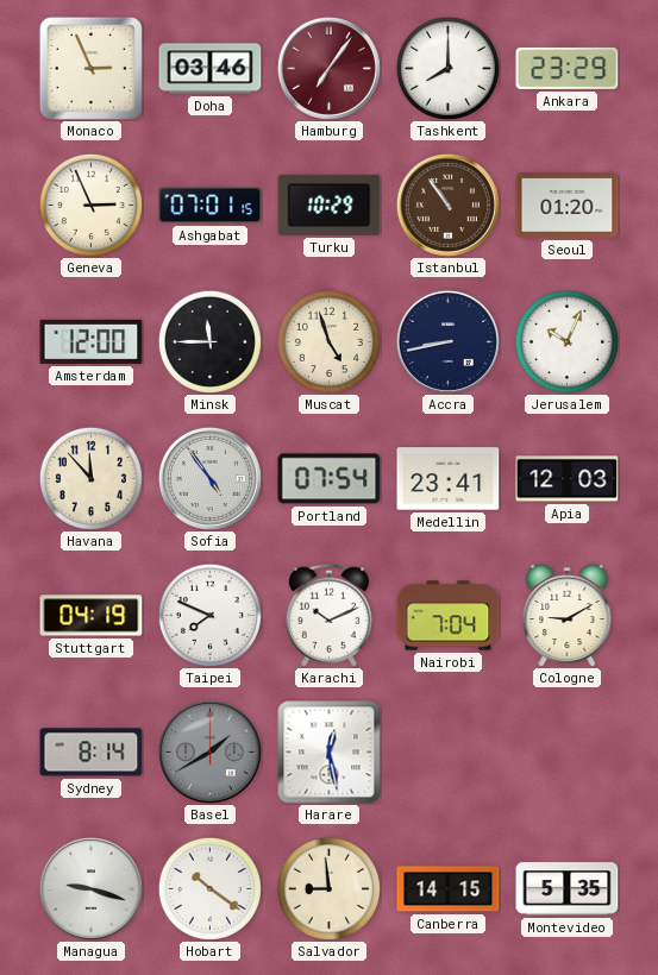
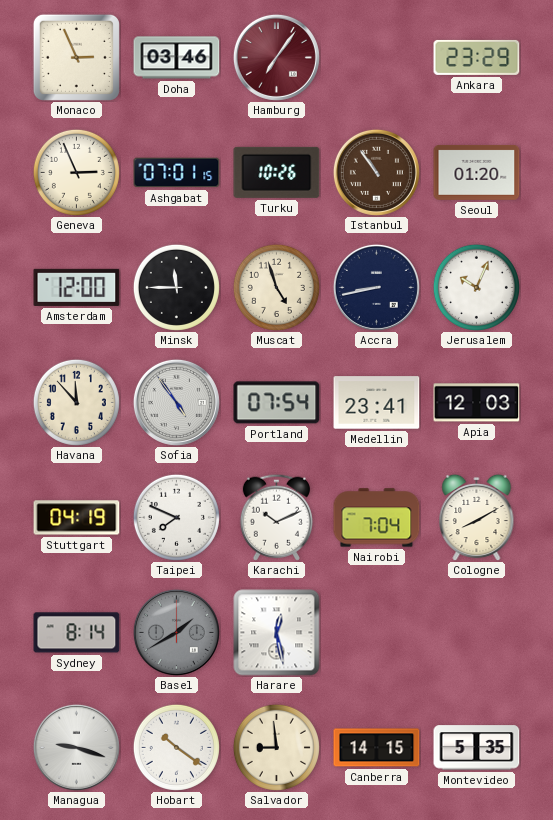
Tashkent: 8:00 -> none
Turku: 10:29 -> 10:26
Cologne: 9:10 -> 8:10
